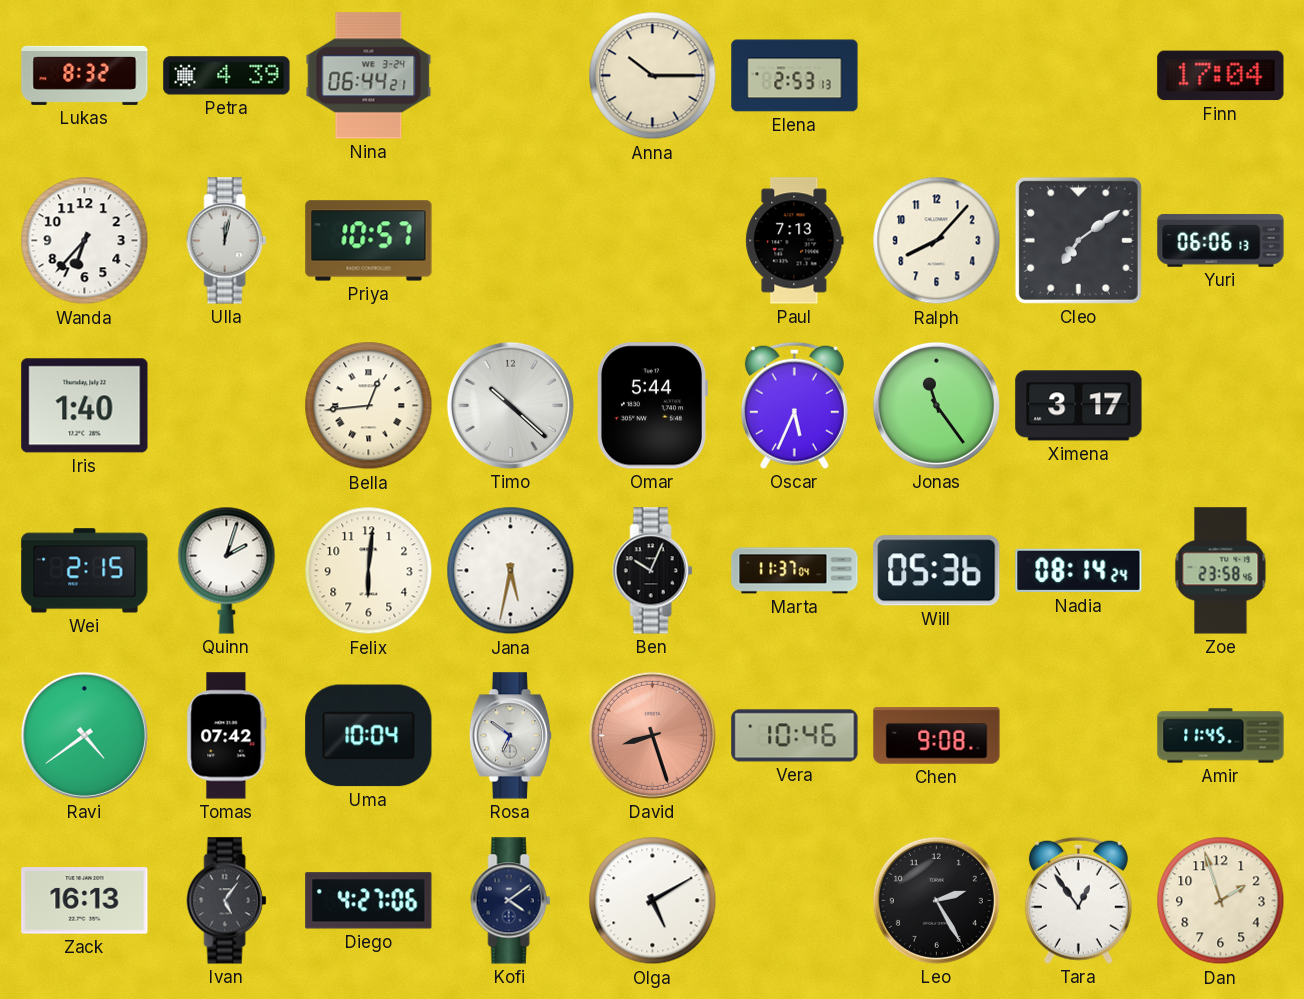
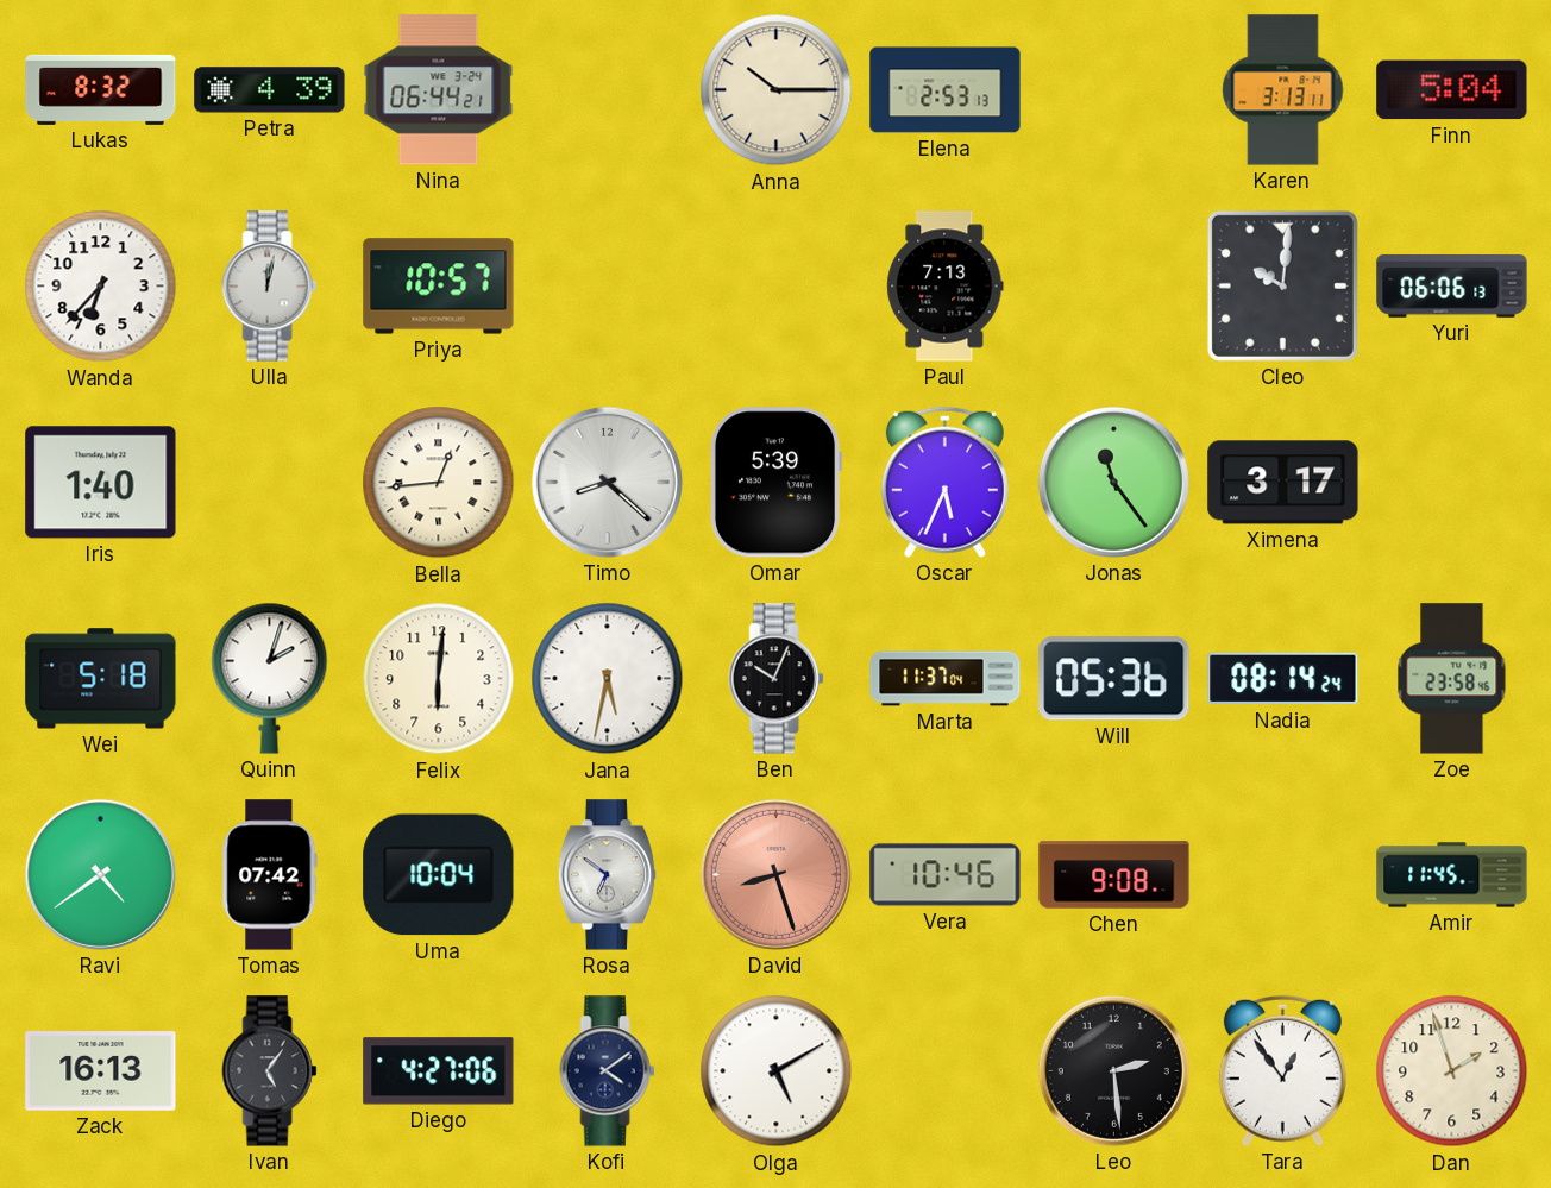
Karen: none -> 3:13
Finn: 17:04 -> 5:04
Ralph: 8:07 -> none
Cleo: 7:09 -> 10:01
Timo: 10:22 -> 8:22
Omar: 5:44 -> 5:39
Wei: 2:15 -> 5:18
Leo: 2:25 -> 2:29
